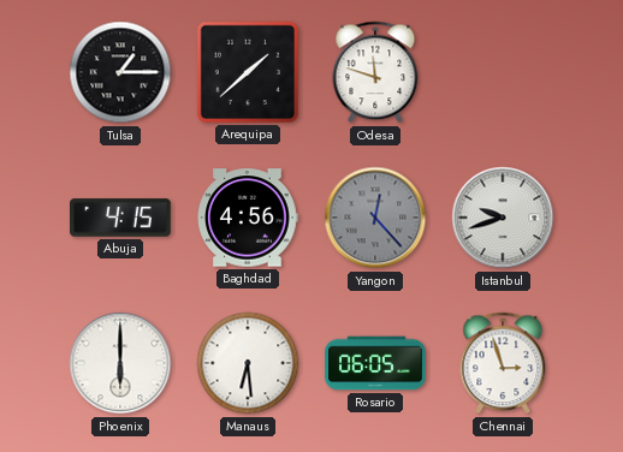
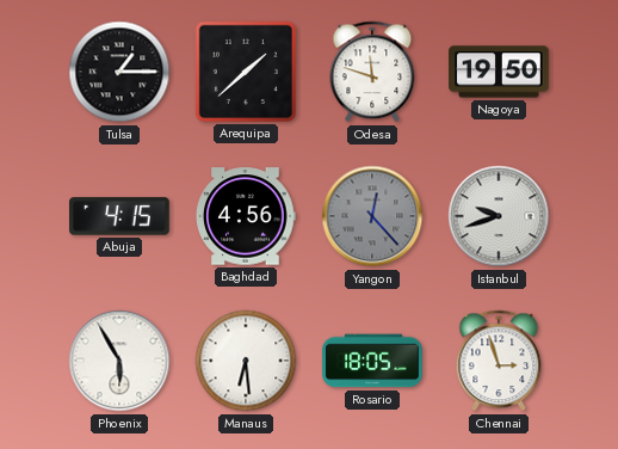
Nagoya: none -> 19:50
Phoenix: 6:00 -> 5:55
Rosario: 06:05 -> 18:05
